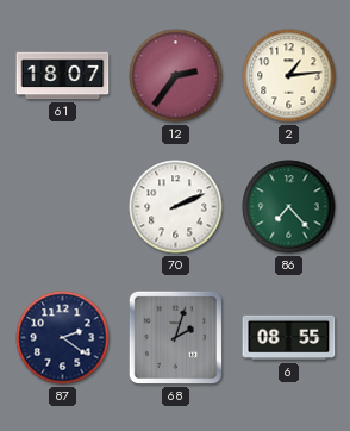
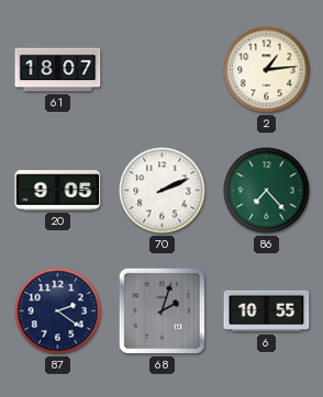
12: 2:36 -> none
20: none -> 9:05
6: 08:55 -> 10:55
